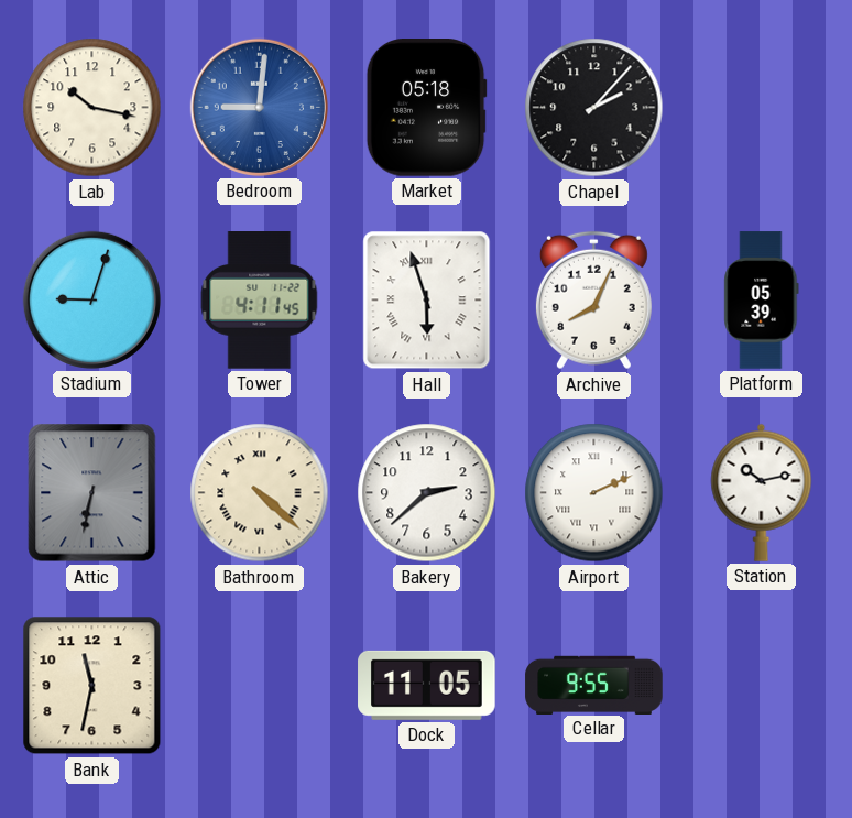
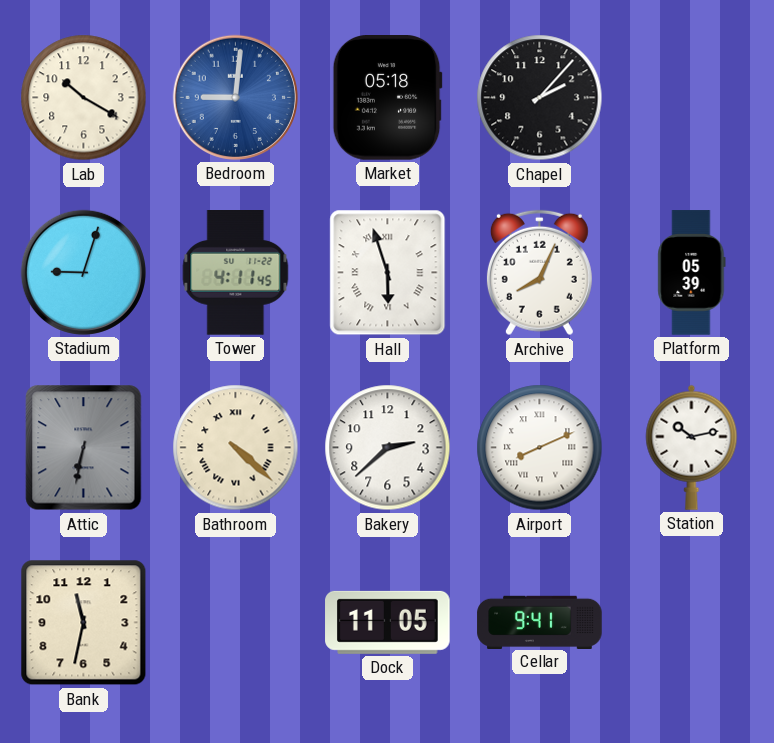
Lab: 10:17 -> 10:20
Airport: 2:11 -> 8:11
Cellar: 9:55 -> 9:41
